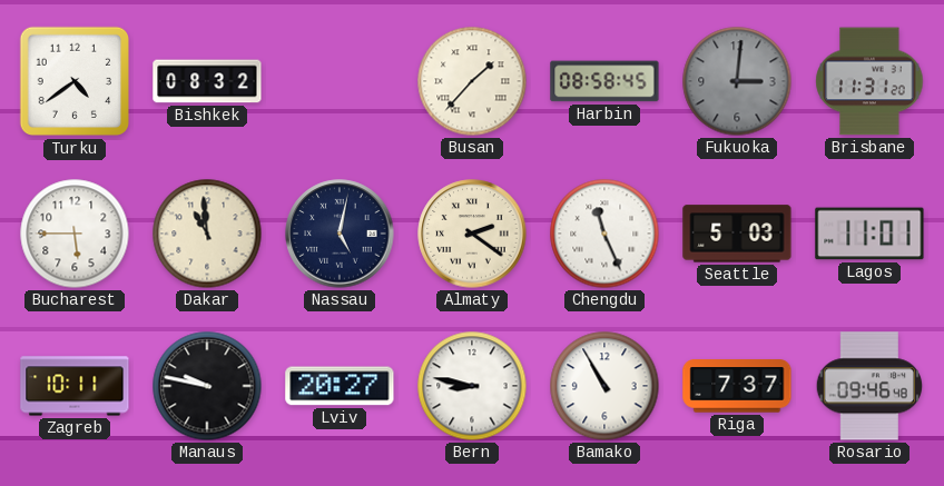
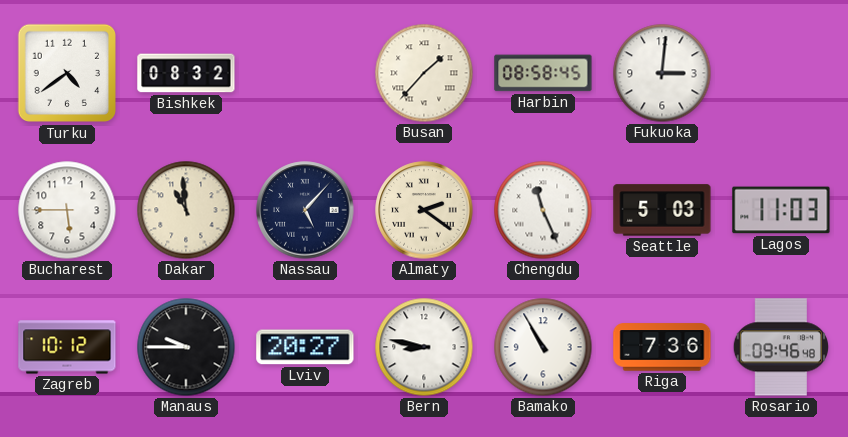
Fukuoka dial: grey -> white
Brisbane: 11:31 -> none
Nassau: 5:02 -> 5:07
Lagos: 11:01 -> 11:03
Zagreb: 10:11 -> 10:12
Manaus: 9:47 -> 9:45
Riga: 7:37 -> 7:36
